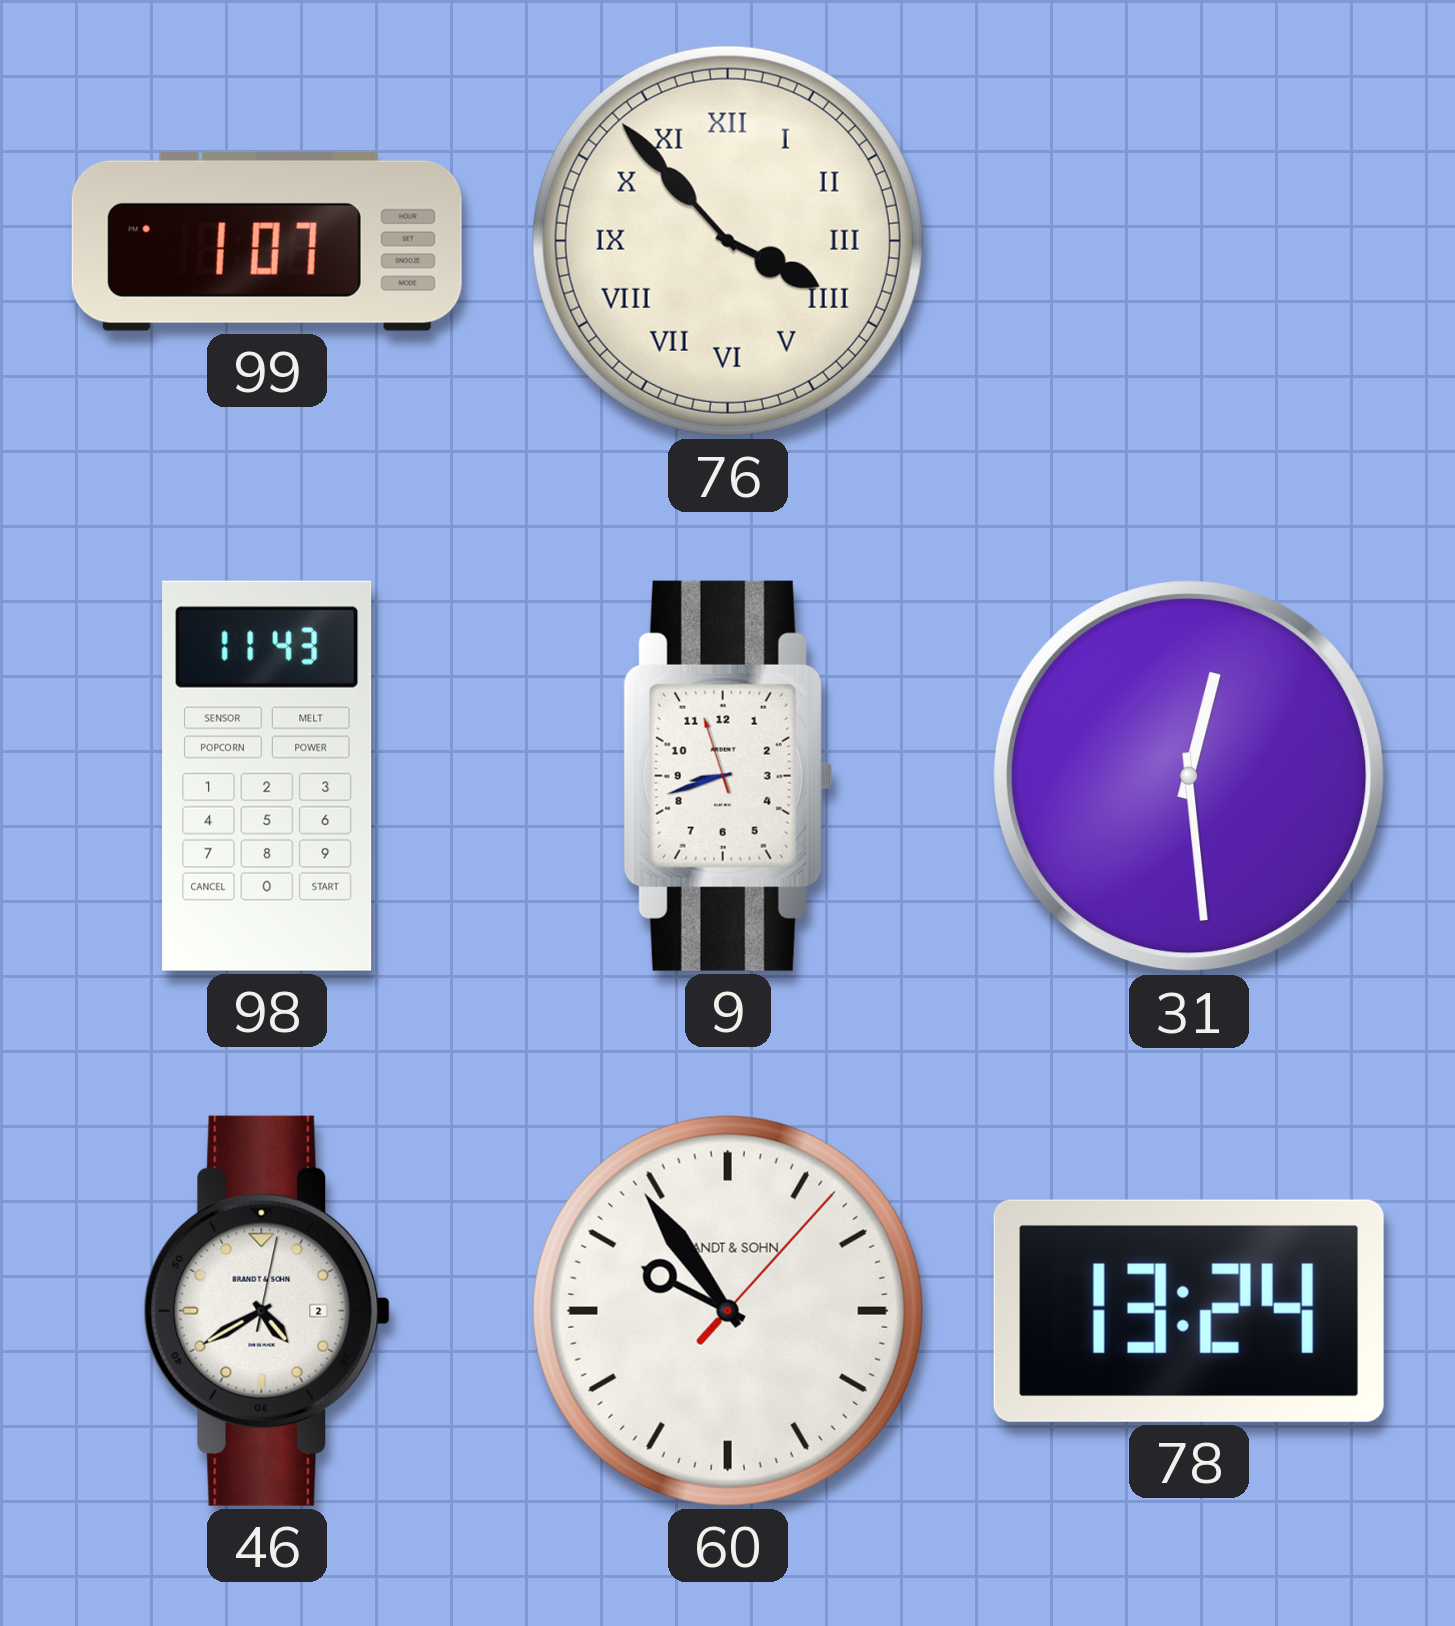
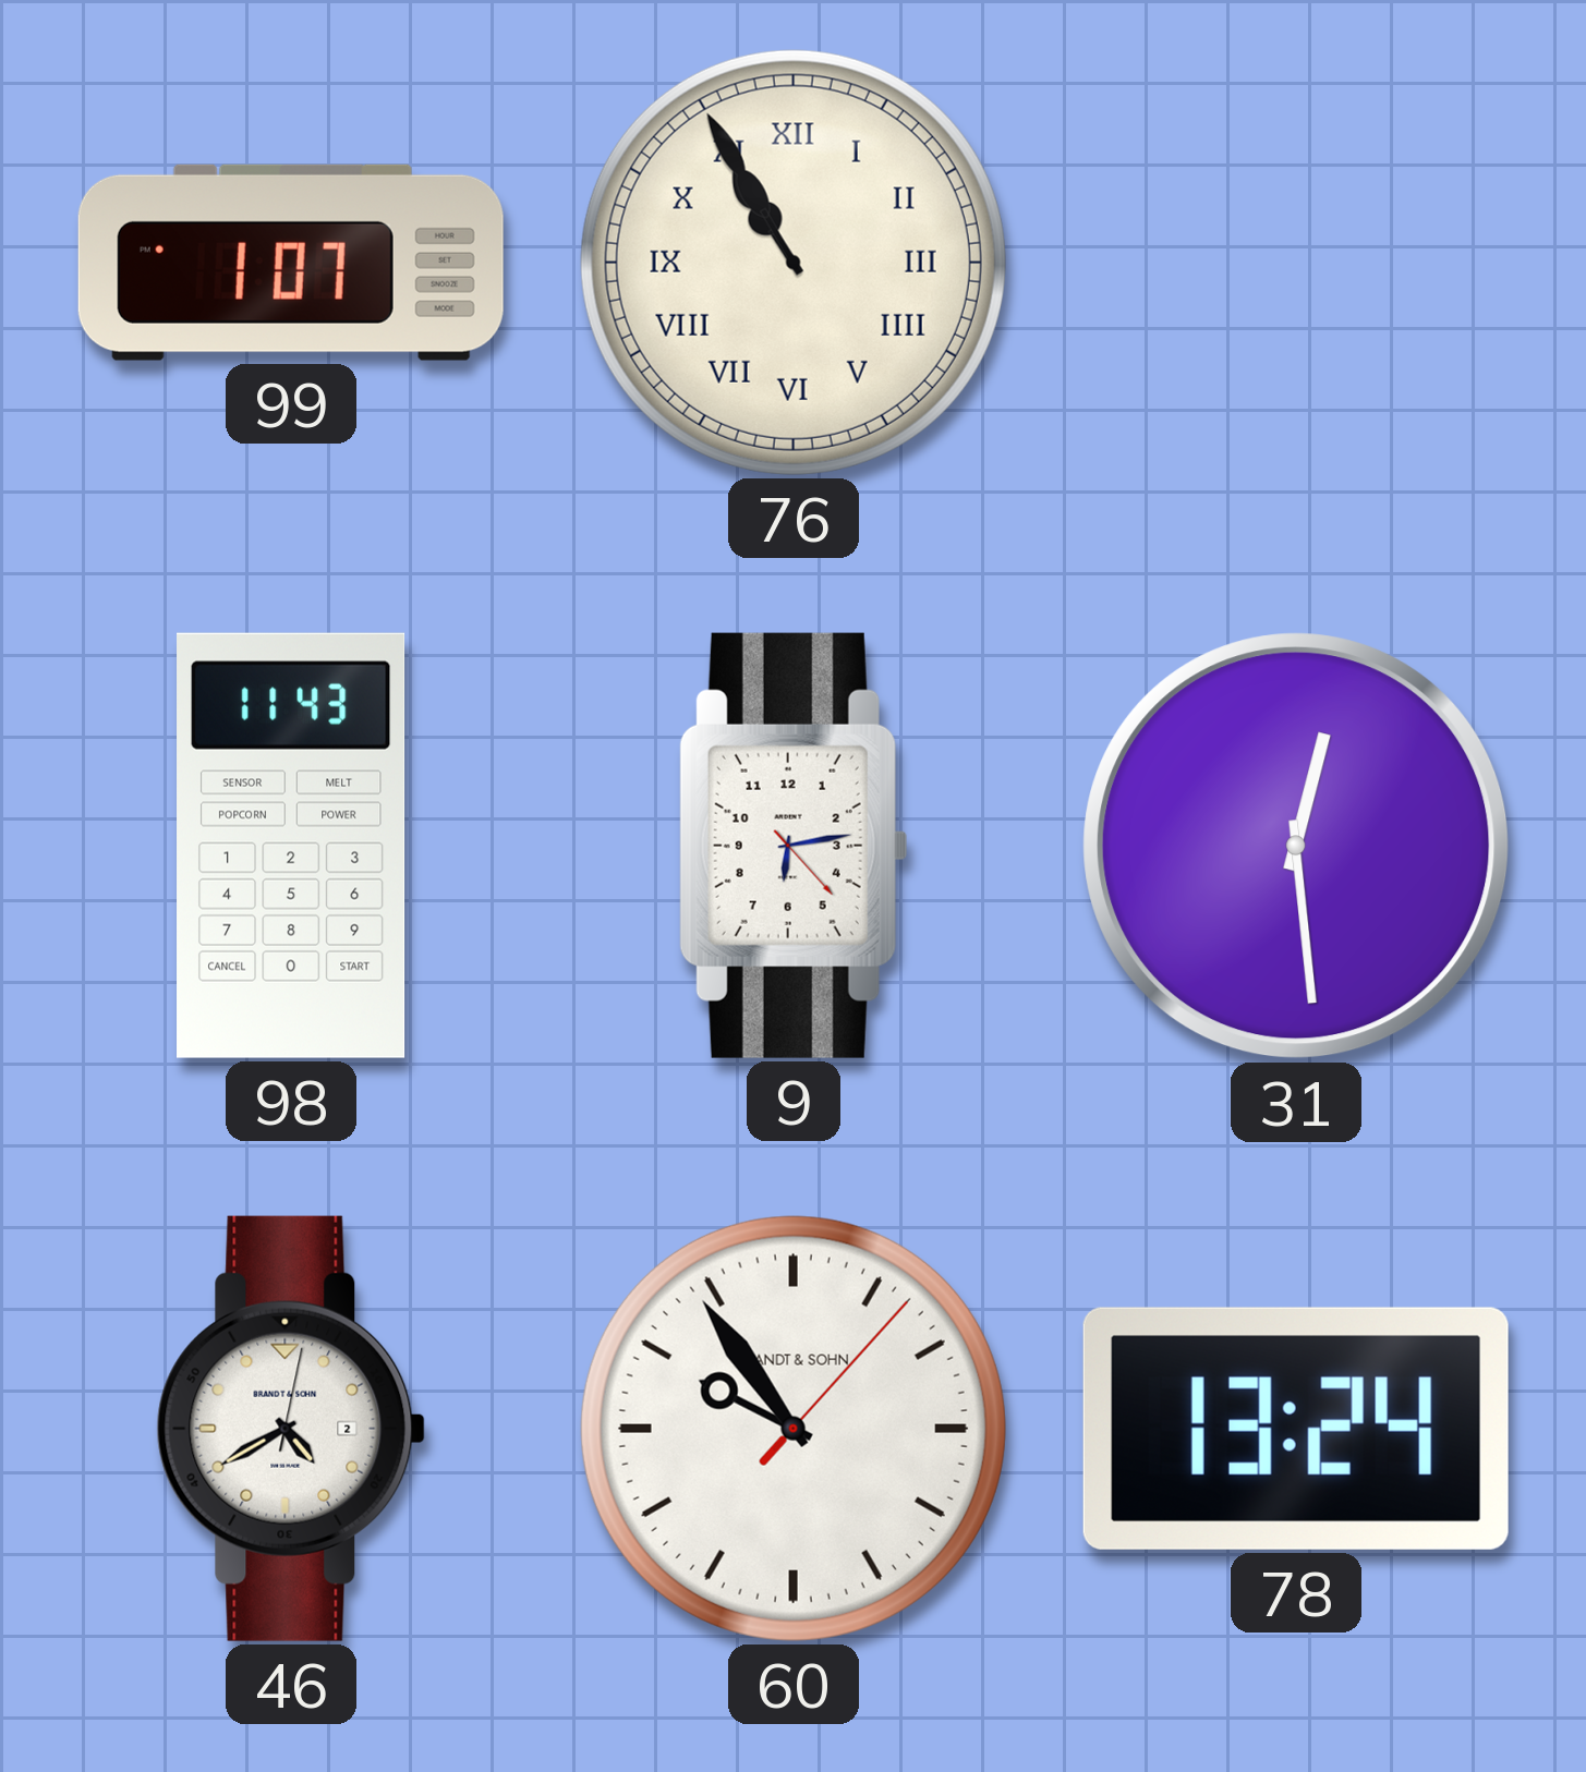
76: 3:53 -> 10:55
9: 8:41 -> 6:13
